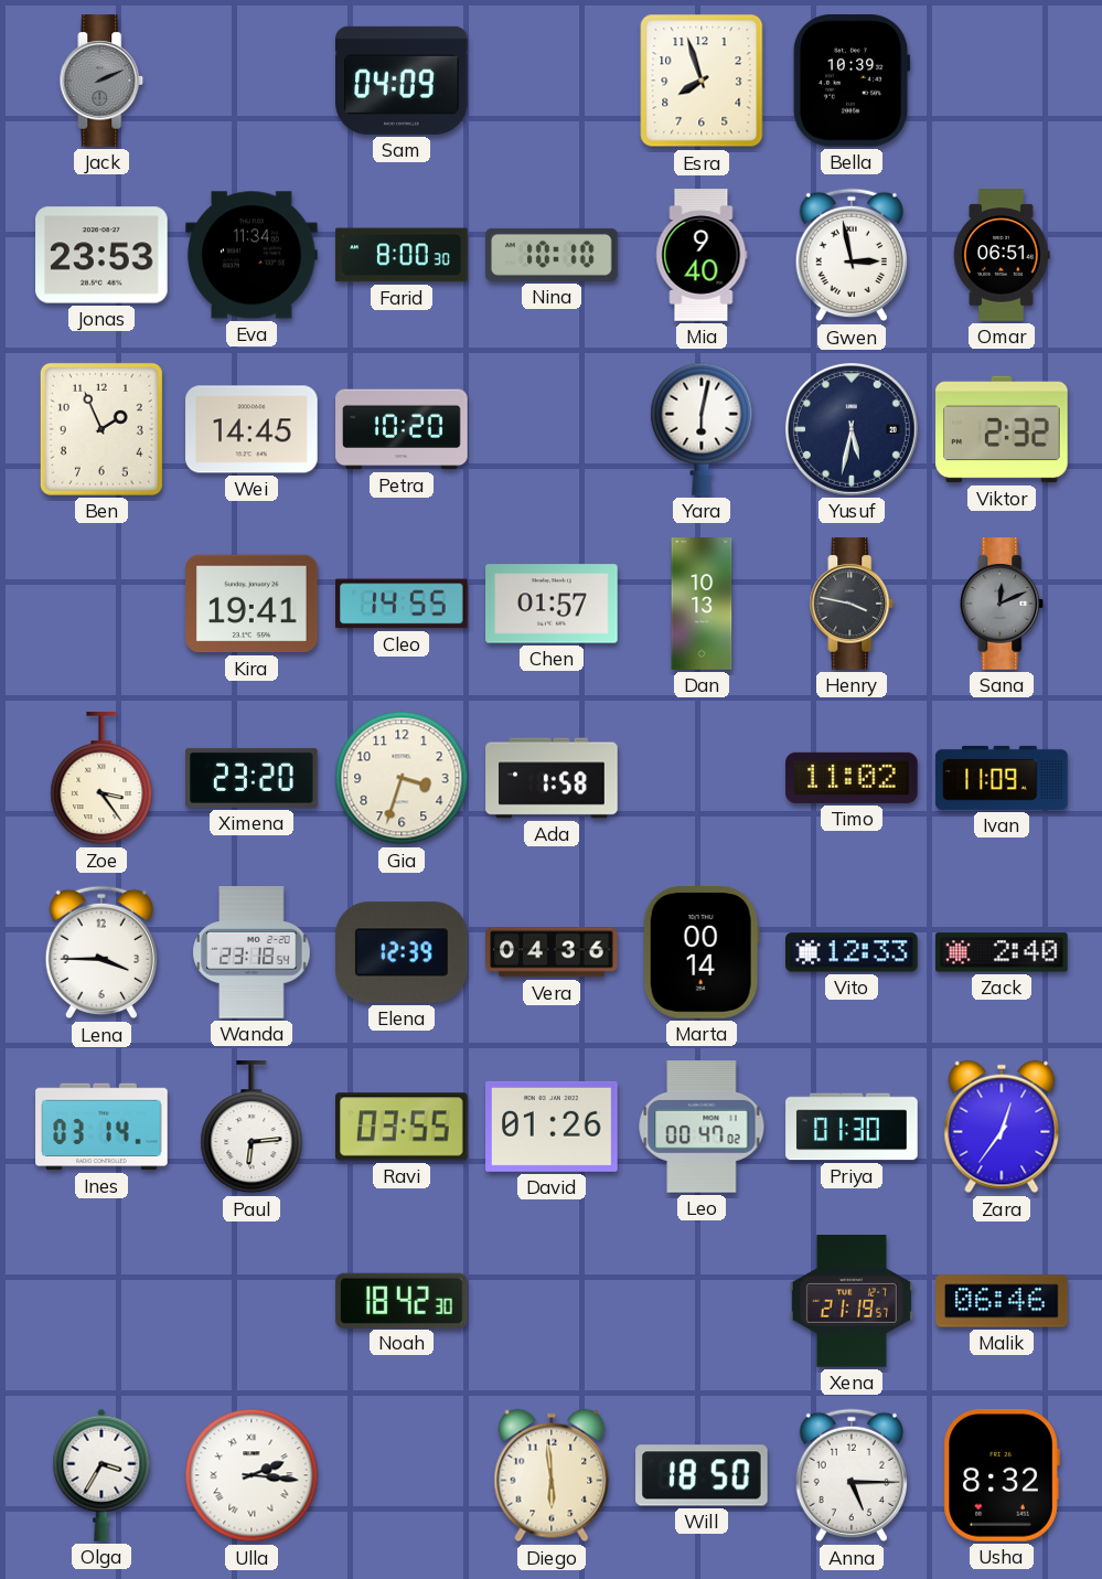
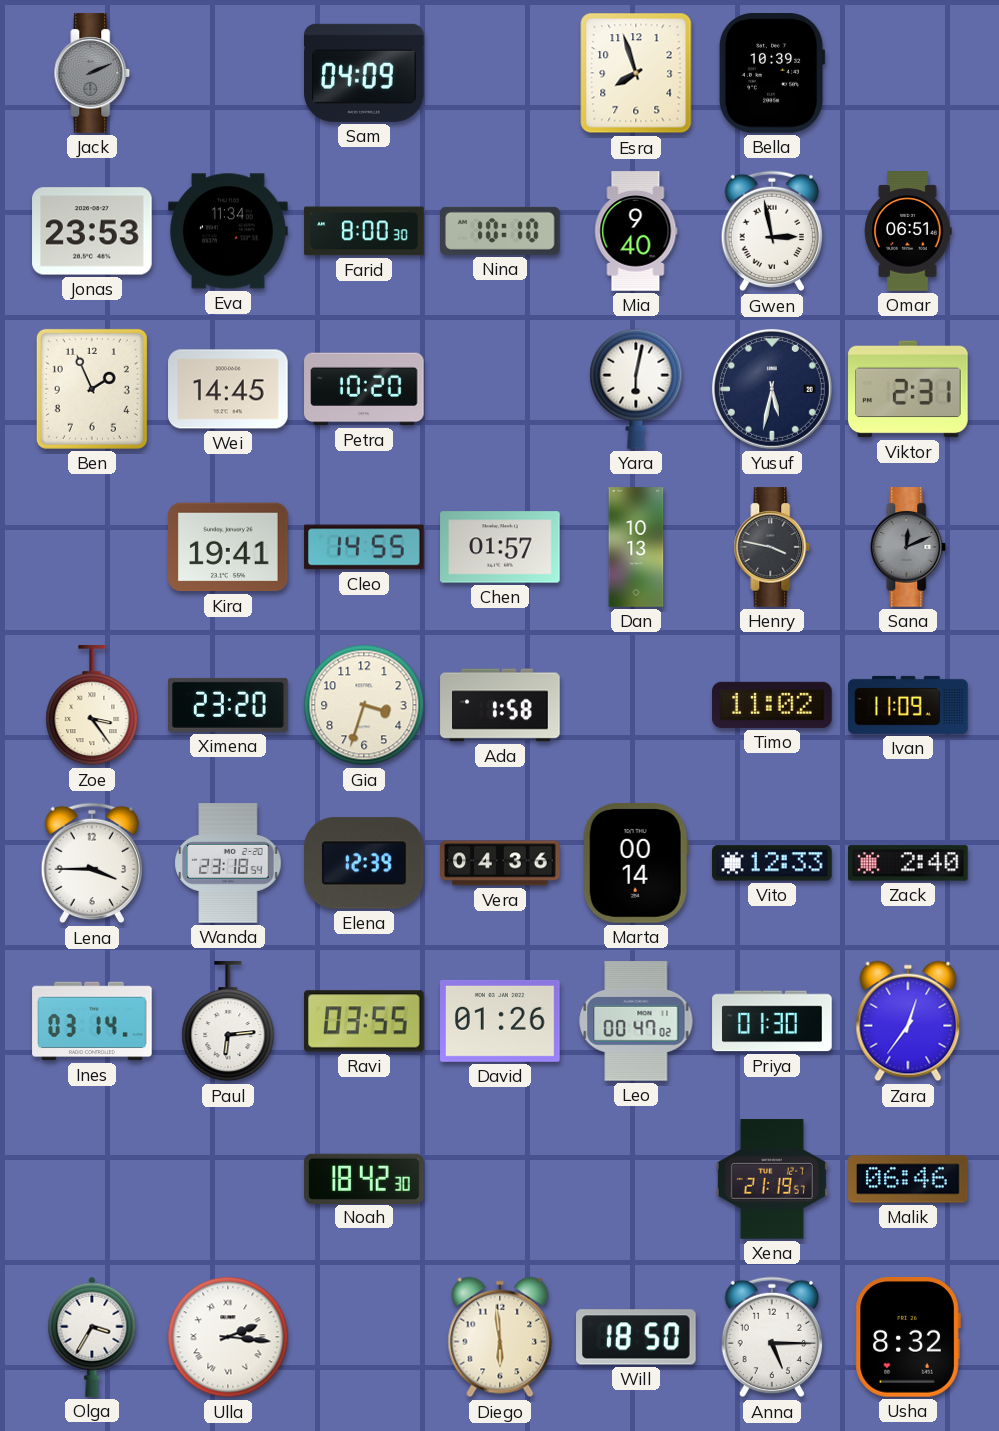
Viktor: 2:32 -> 2:31
